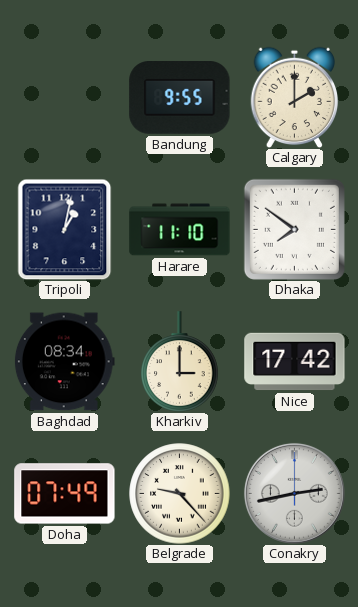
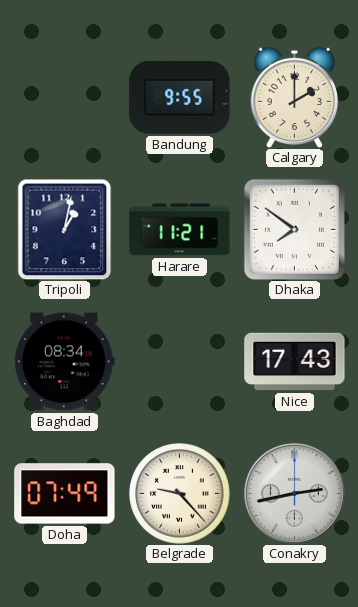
Harare: 11:10 -> 11:21
Kharkiv: 3:00 -> none
Nice: 17:42 -> 17:43
